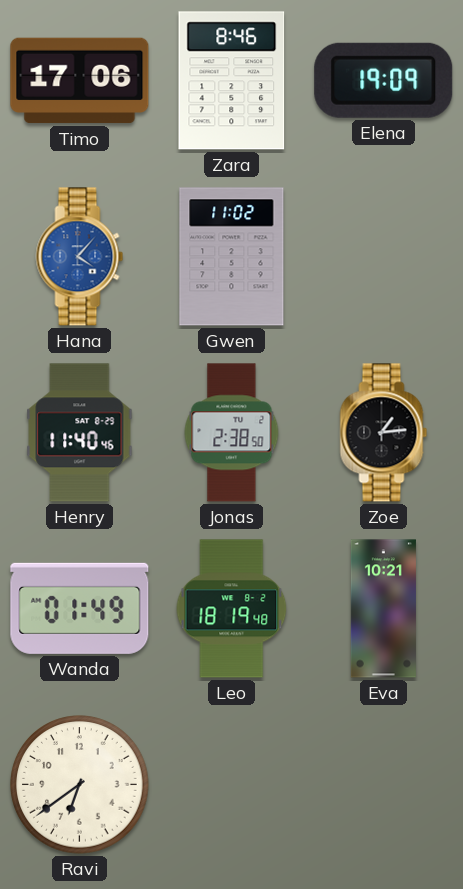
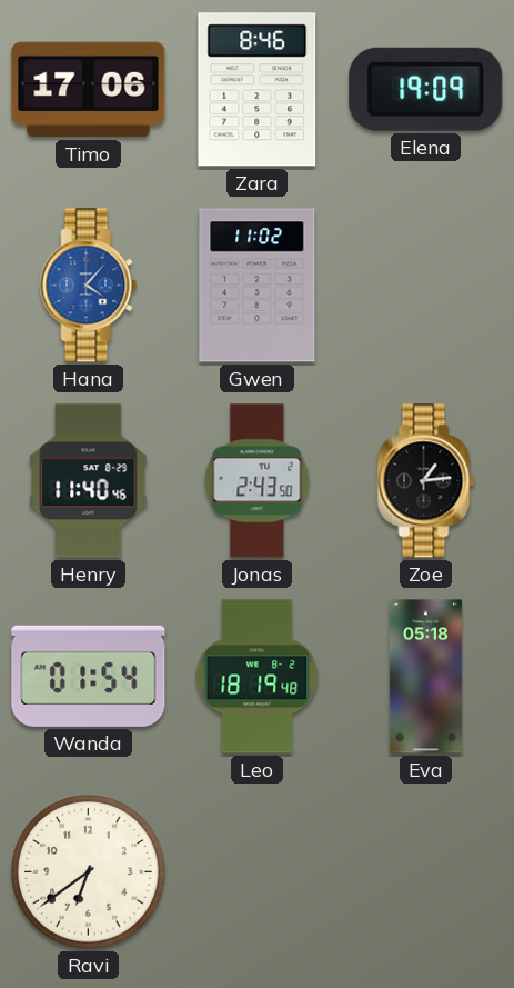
Jonas: 2:38 -> 2:43
Wanda: 01:49 -> 01:54
Eva: 10:21 -> 05:18
